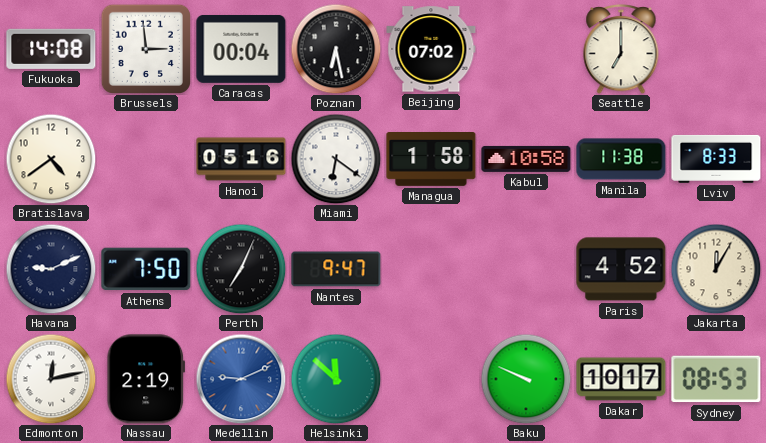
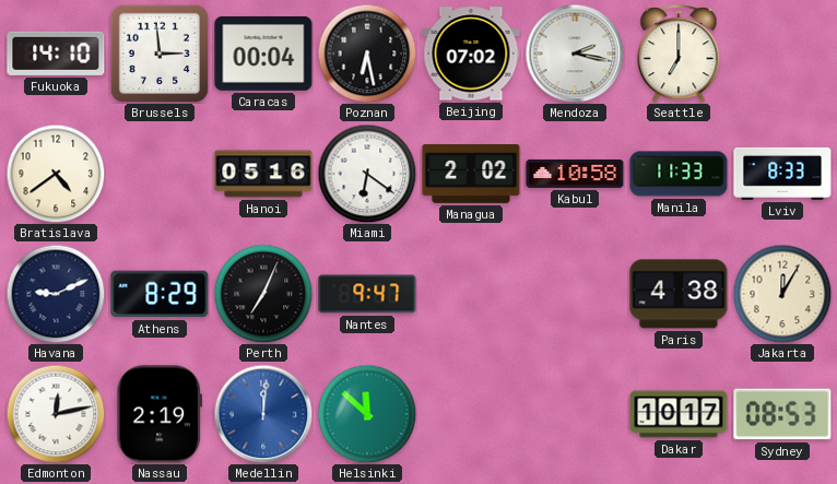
Fukuoka: 14:08 -> 14:10
Mendoza: none -> 2:17
Managua: 1:58 -> 2:02
Manila: 11:38 -> 11:33
Athens: 7:50 -> 8:29
Paris: 4:52 -> 4:38
Medellin: 9:11 -> 12:01
Baku: 9:49 -> none
